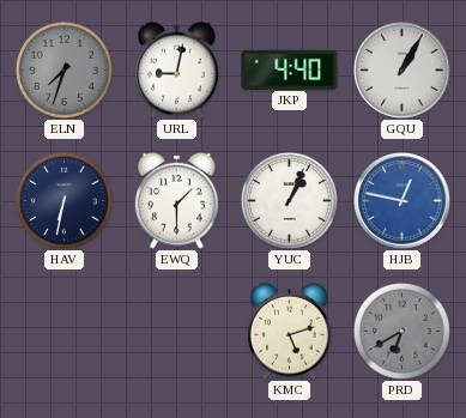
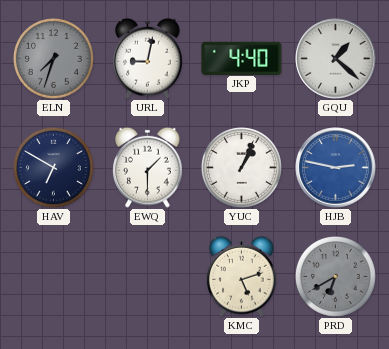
GQU: 1:05 -> 1:22
HAV: 6:32 -> 6:50
HJB: 12:47 -> 2:47
